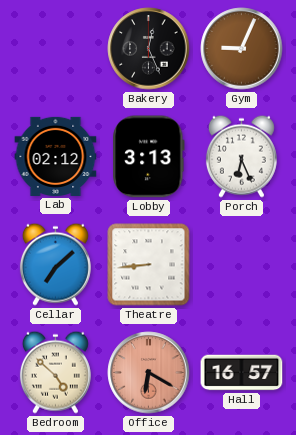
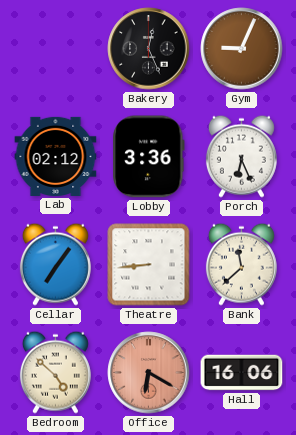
Lobby: 3:13 -> 3:36
Cellar: 7:08 -> 7:06
Bank: none -> 11:38
Hall: 16:57 -> 16:06
